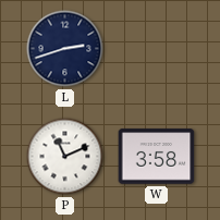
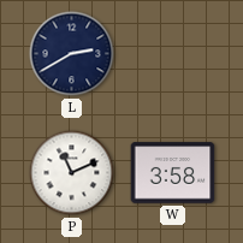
L: 2:42 -> 2:40
